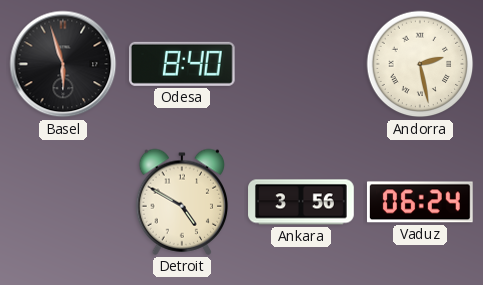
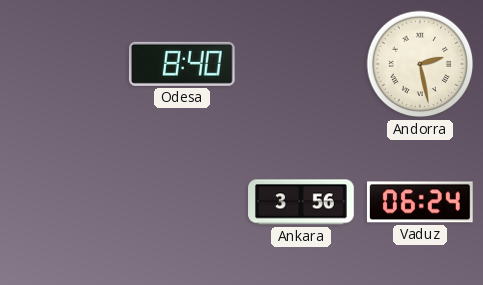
Basel: 5:57 -> none
Detroit: 4:50 -> none
